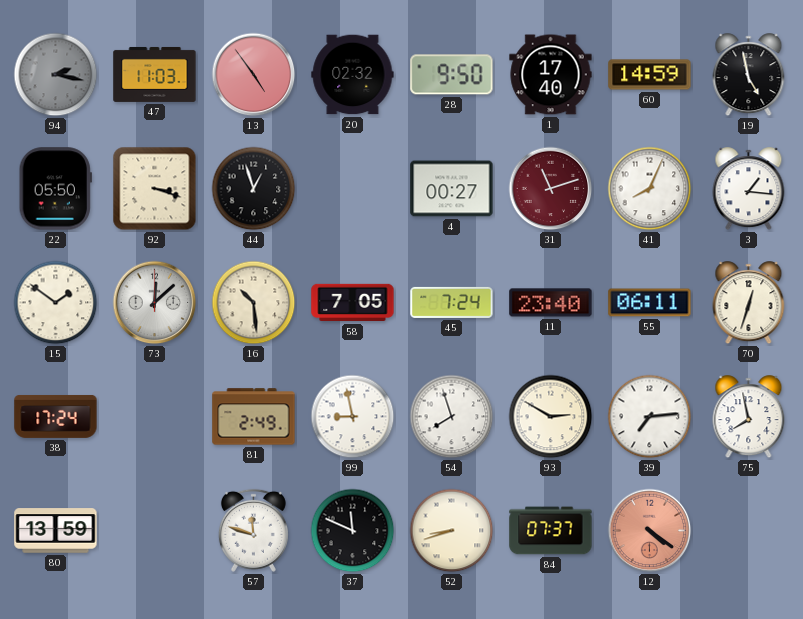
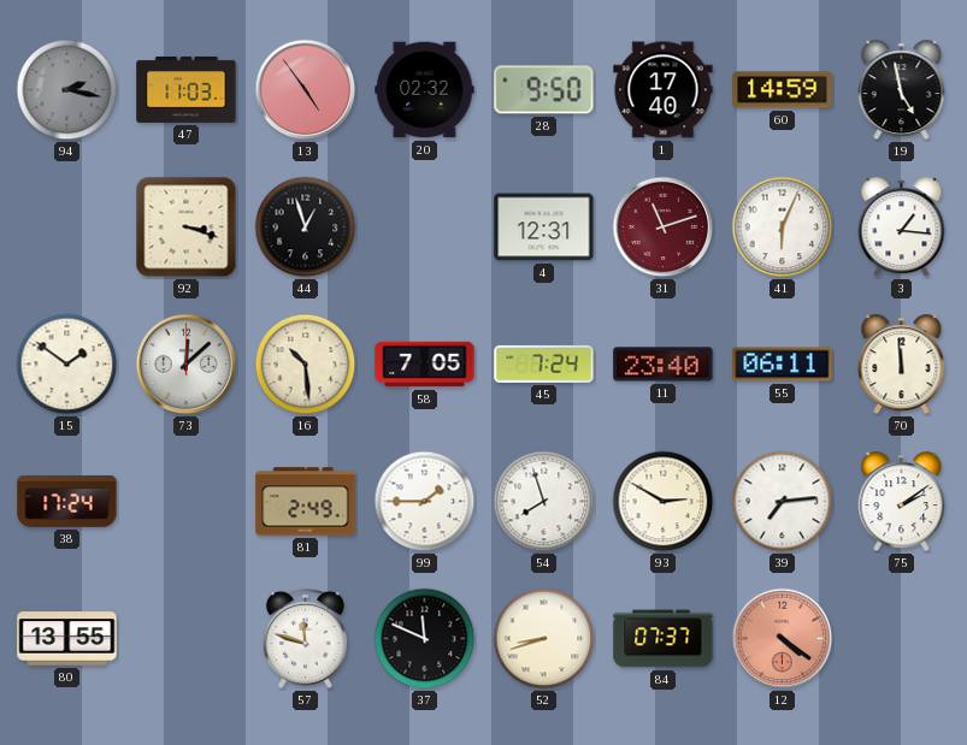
22: 05:50 -> none
4: 00:27 -> 12:31
41: 8:04 -> 6:04
70: 12:33 -> 11:59
99: 8:58 -> 1:45
75: 7:58 -> 2:09
80: 13:59 -> 13:55
